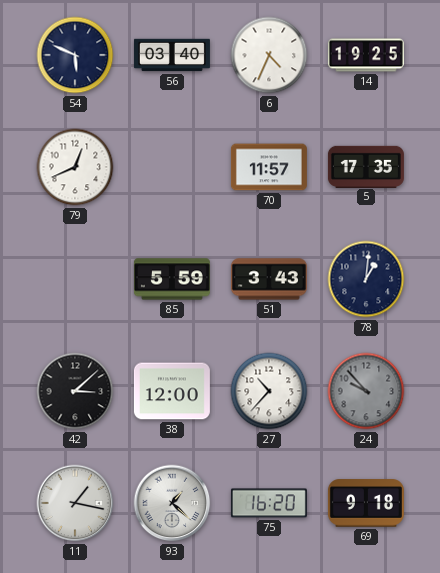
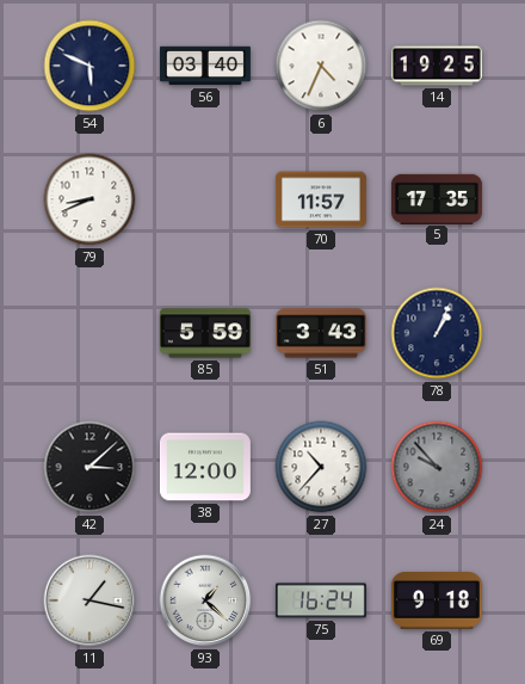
79: 12:41 -> 8:41
78: 1:01 -> 1:04
75: 16:20 -> 16:24
